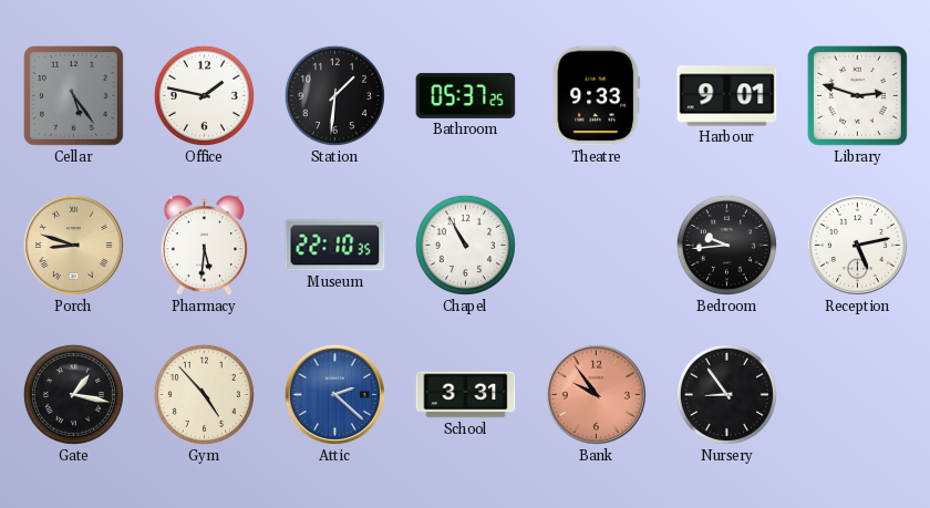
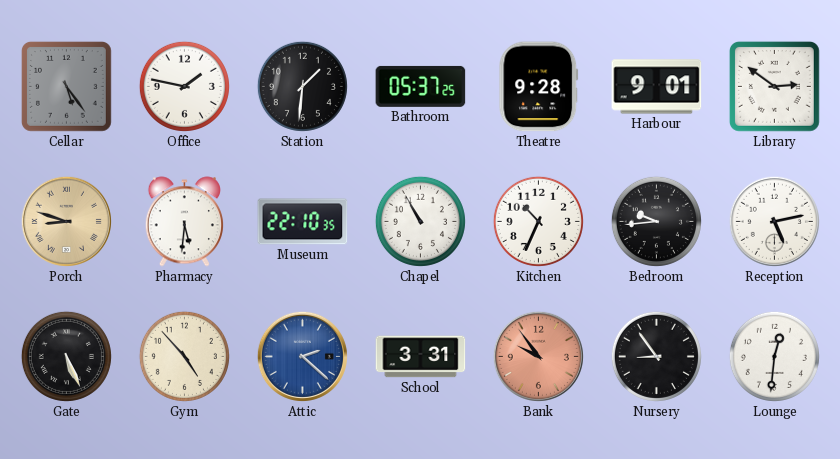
Theatre: 9:33 -> 9:28
Library: 2:48 -> 2:51
Kitchen: none -> 10:34
Gate: 1:17 -> 5:26
Lounge: none -> 12:31
